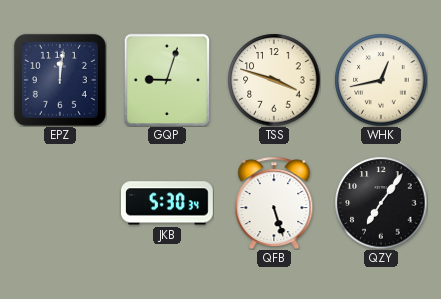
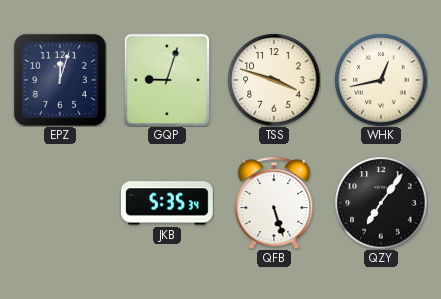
EPZ: 12:01 -> 12:03
JKB: 5:30 -> 5:35
